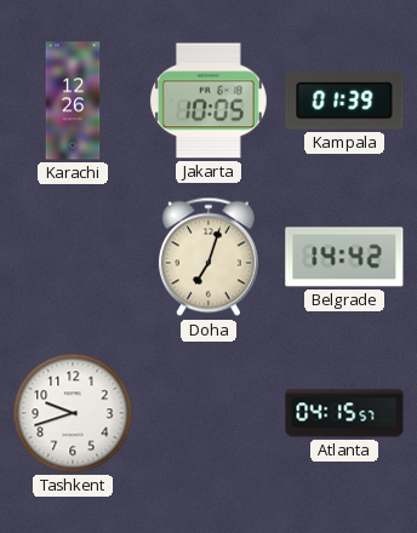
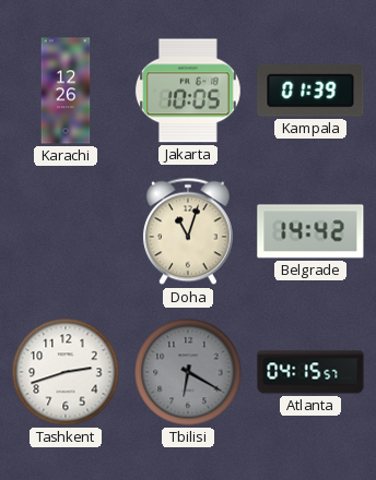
Doha: 7:03 -> 11:03
Tashkent: 9:42 -> 2:42
Tbilisi: none -> 6:20
